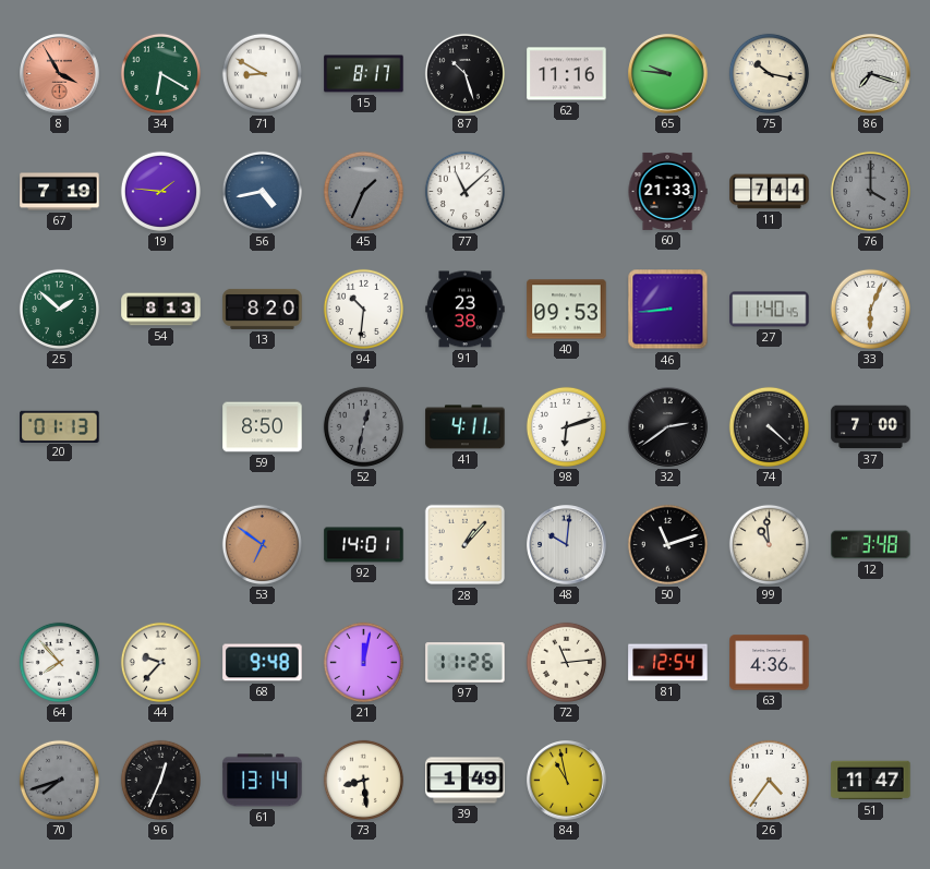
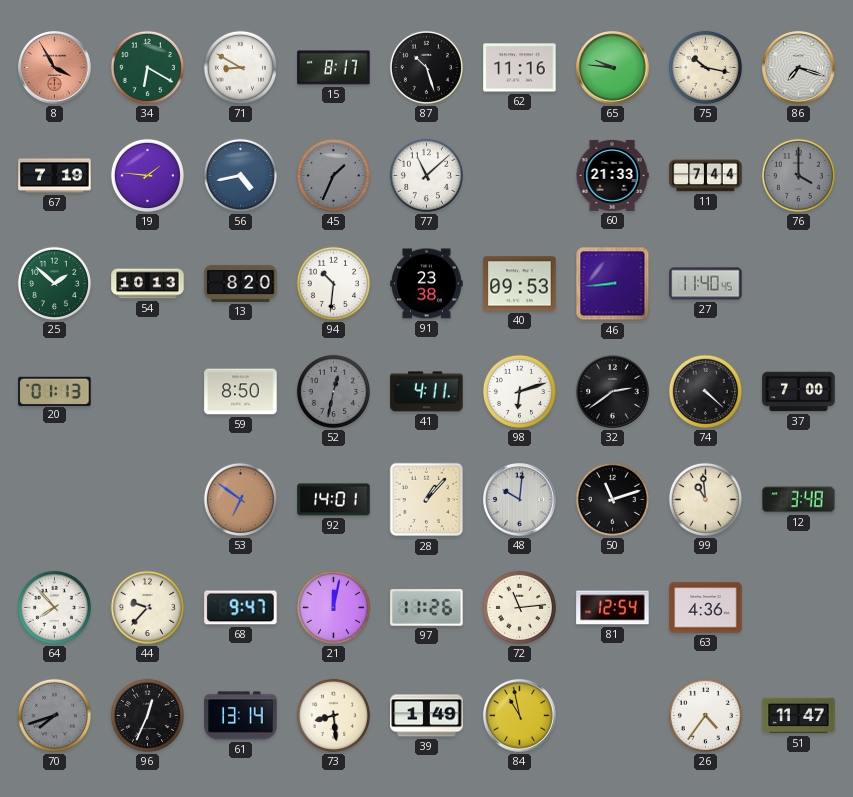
54: 8:13 -> 10:13
33: 6:04 -> none
68: 9:48 -> 9:47
